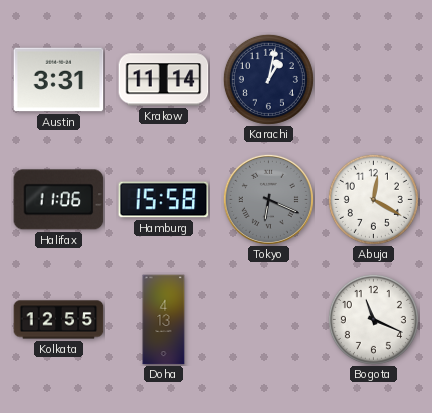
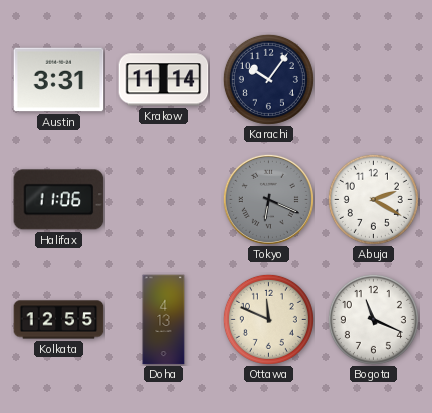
Karachi: 1:02 -> 10:06
Hamburg: 15:58 -> none
Abuja: 12:20 -> 2:20
Ottawa: none -> 11:49
